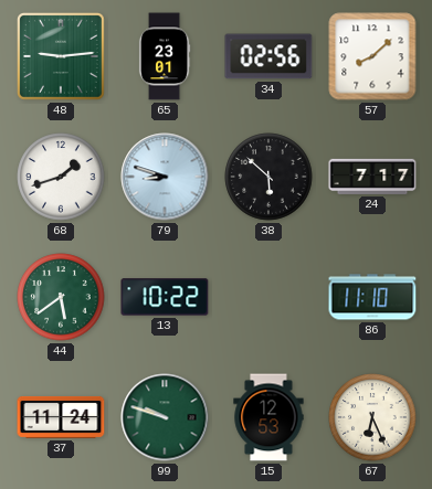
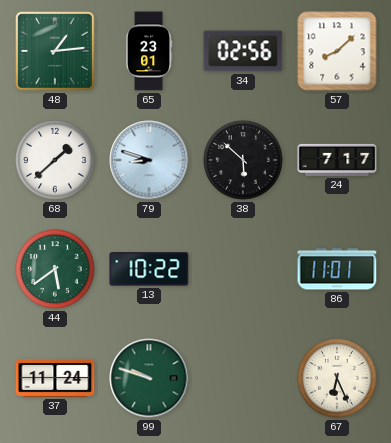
48: 9:14 -> 1:14
68: 1:42 -> 1:38
86: 11:10 -> 11:01
15: 12:53 -> none
